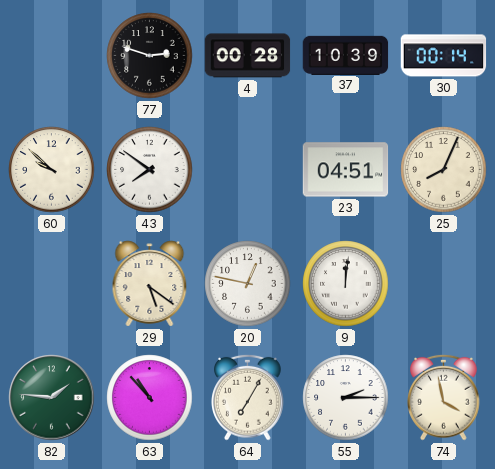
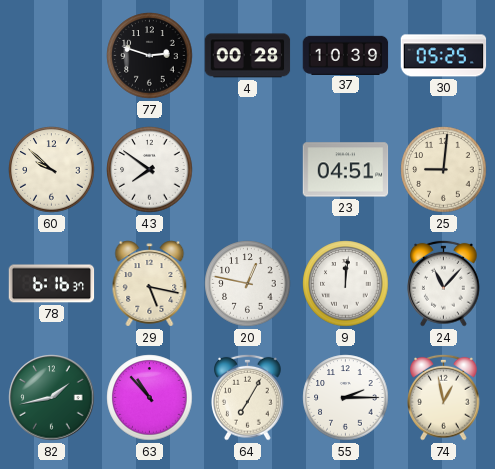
30: 00:14 -> 05:25
25: 8:04 -> 9:01
78: none -> 6:16
29: 5:21 -> 5:17
24: none -> 11:07
82: 1:46 -> 1:43
74: 3:58 -> 12:58
